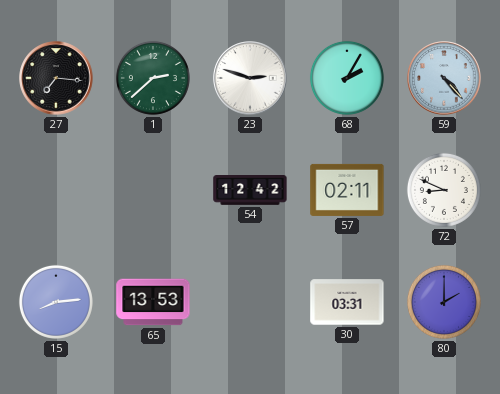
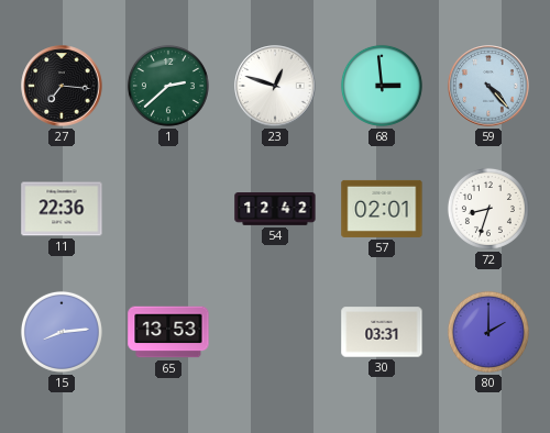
23: 2:48 -> 12:48
68: 2:05 -> 2:59
11: none -> 22:36
57: 02:11 -> 02:01
72: 8:49 -> 8:33
